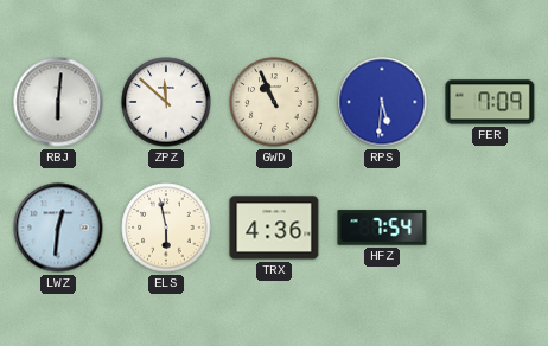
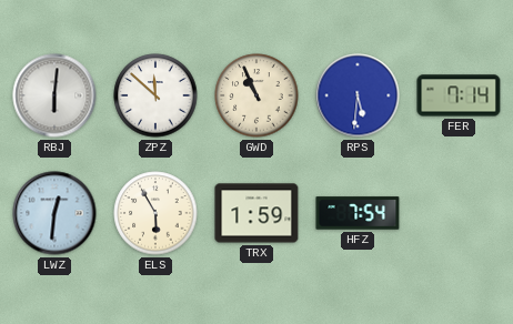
FER: 7:09 -> 7:14
ELS: 5:58 -> 5:55
TRX: 4:36 -> 1:59
